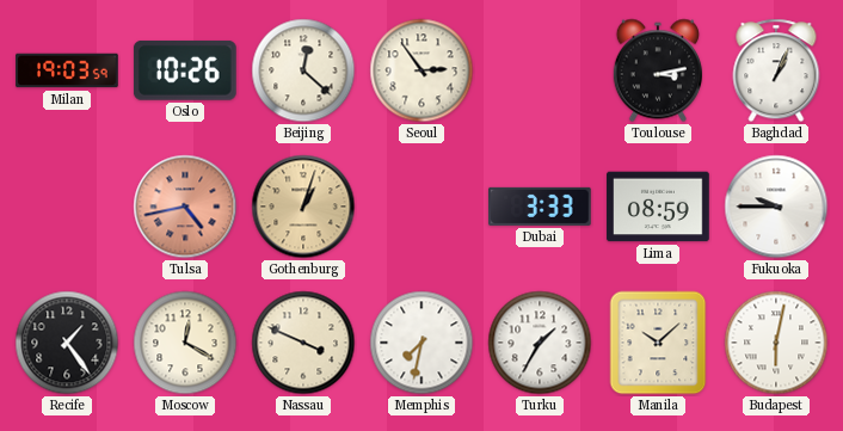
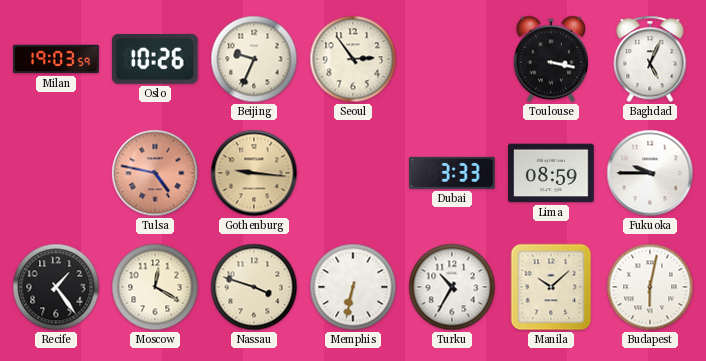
Beijing: 12:22 -> 9:34
Toulouse: 3:13 -> 3:17
Baghdad: 1:04 -> 5:04
Tulsa: 4:43 -> 4:47
Gothenburg: 1:03 -> 9:16
Nassau: 3:49 -> 3:48
Memphis: 7:32 -> 6:32
Turku: 1:35 -> 10:35
